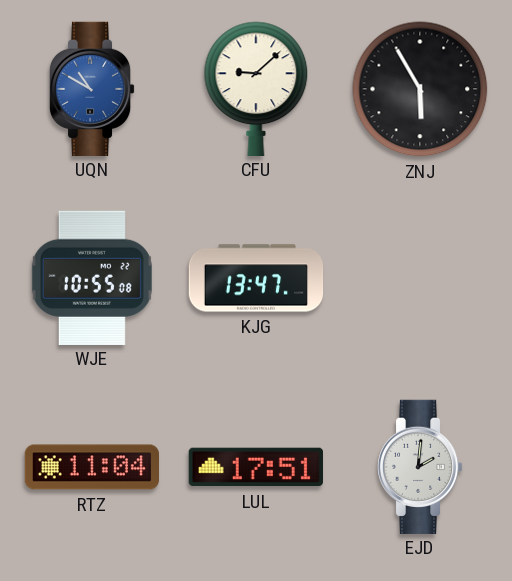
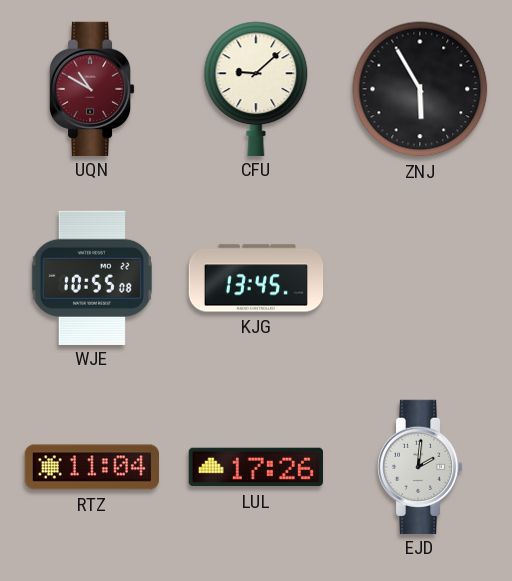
UQN dial: blue -> burgundy
KJG: 13:47 -> 13:45
LUL: 17:51 -> 17:26
